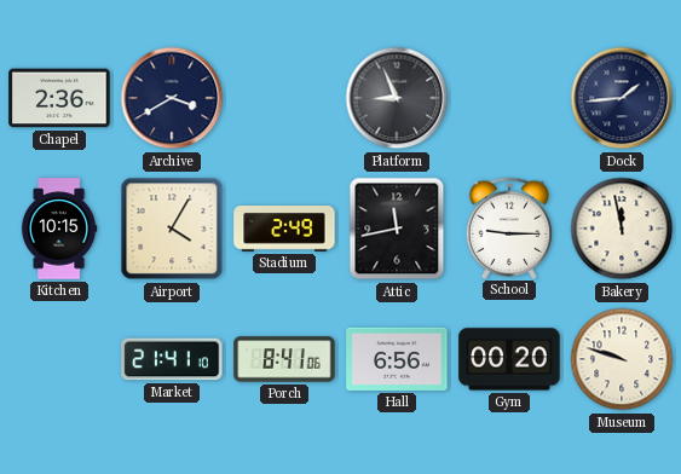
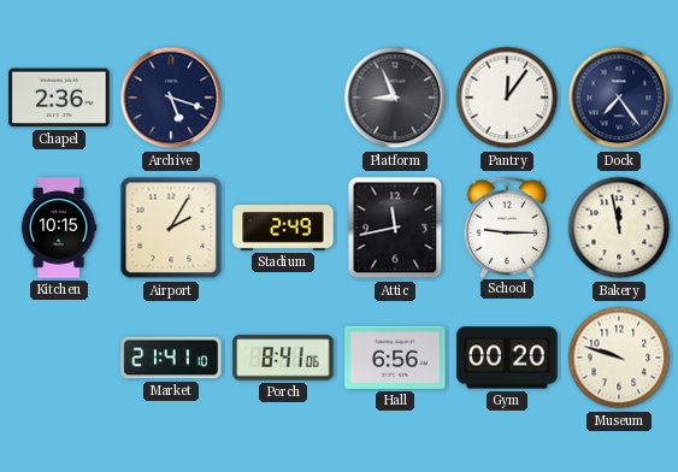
Archive: 3:40 -> 5:18
Pantry: none -> 12:06
Dock: 1:44 -> 7:24
Airport: 4:05 -> 2:05
